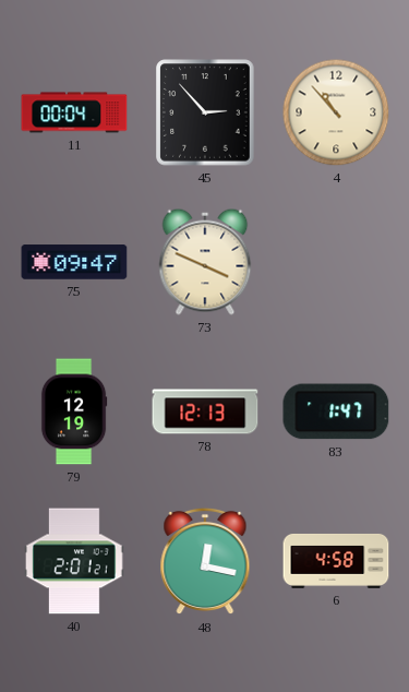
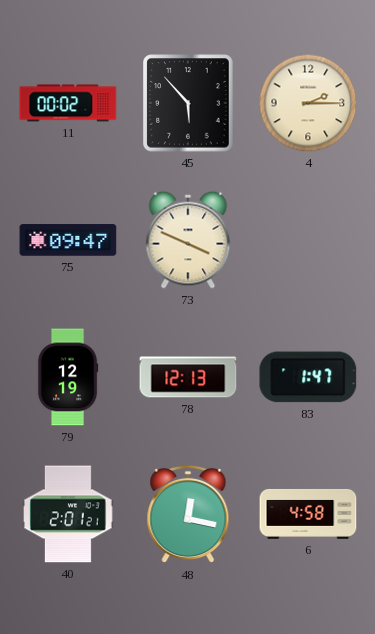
11: 00:04 -> 00:02
45: 2:53 -> 5:53
4: 10:53 -> 2:15
